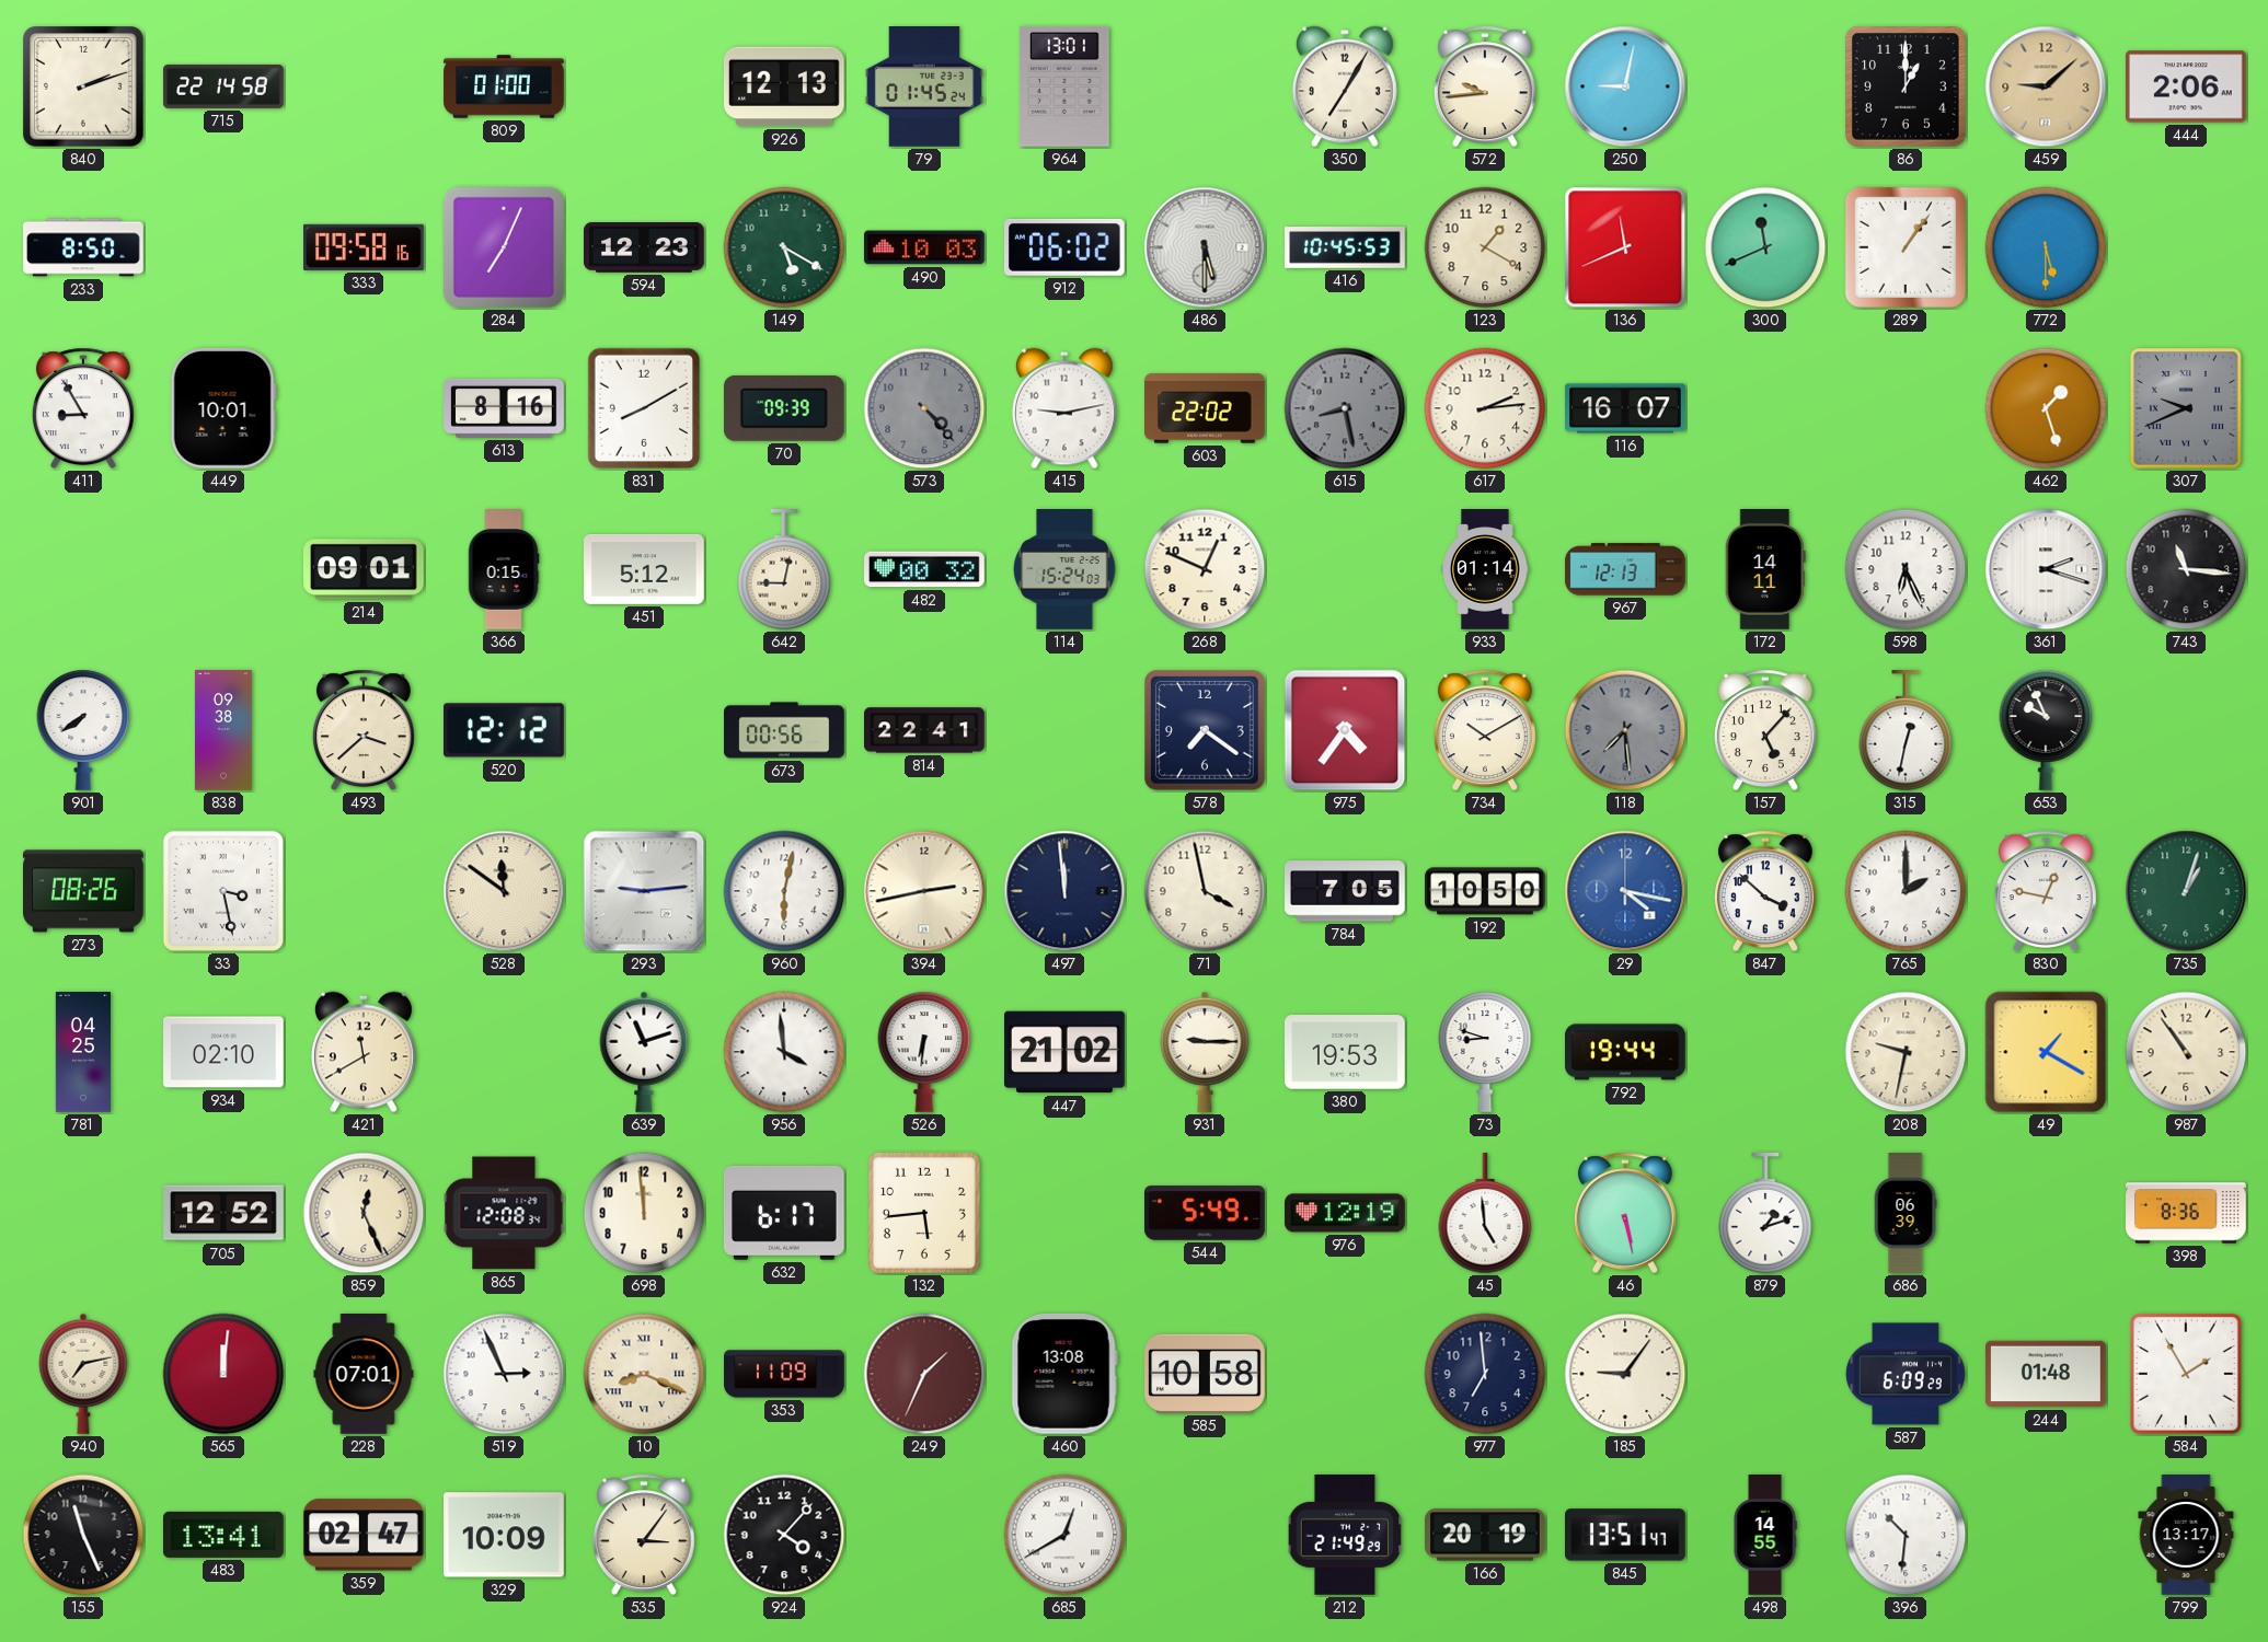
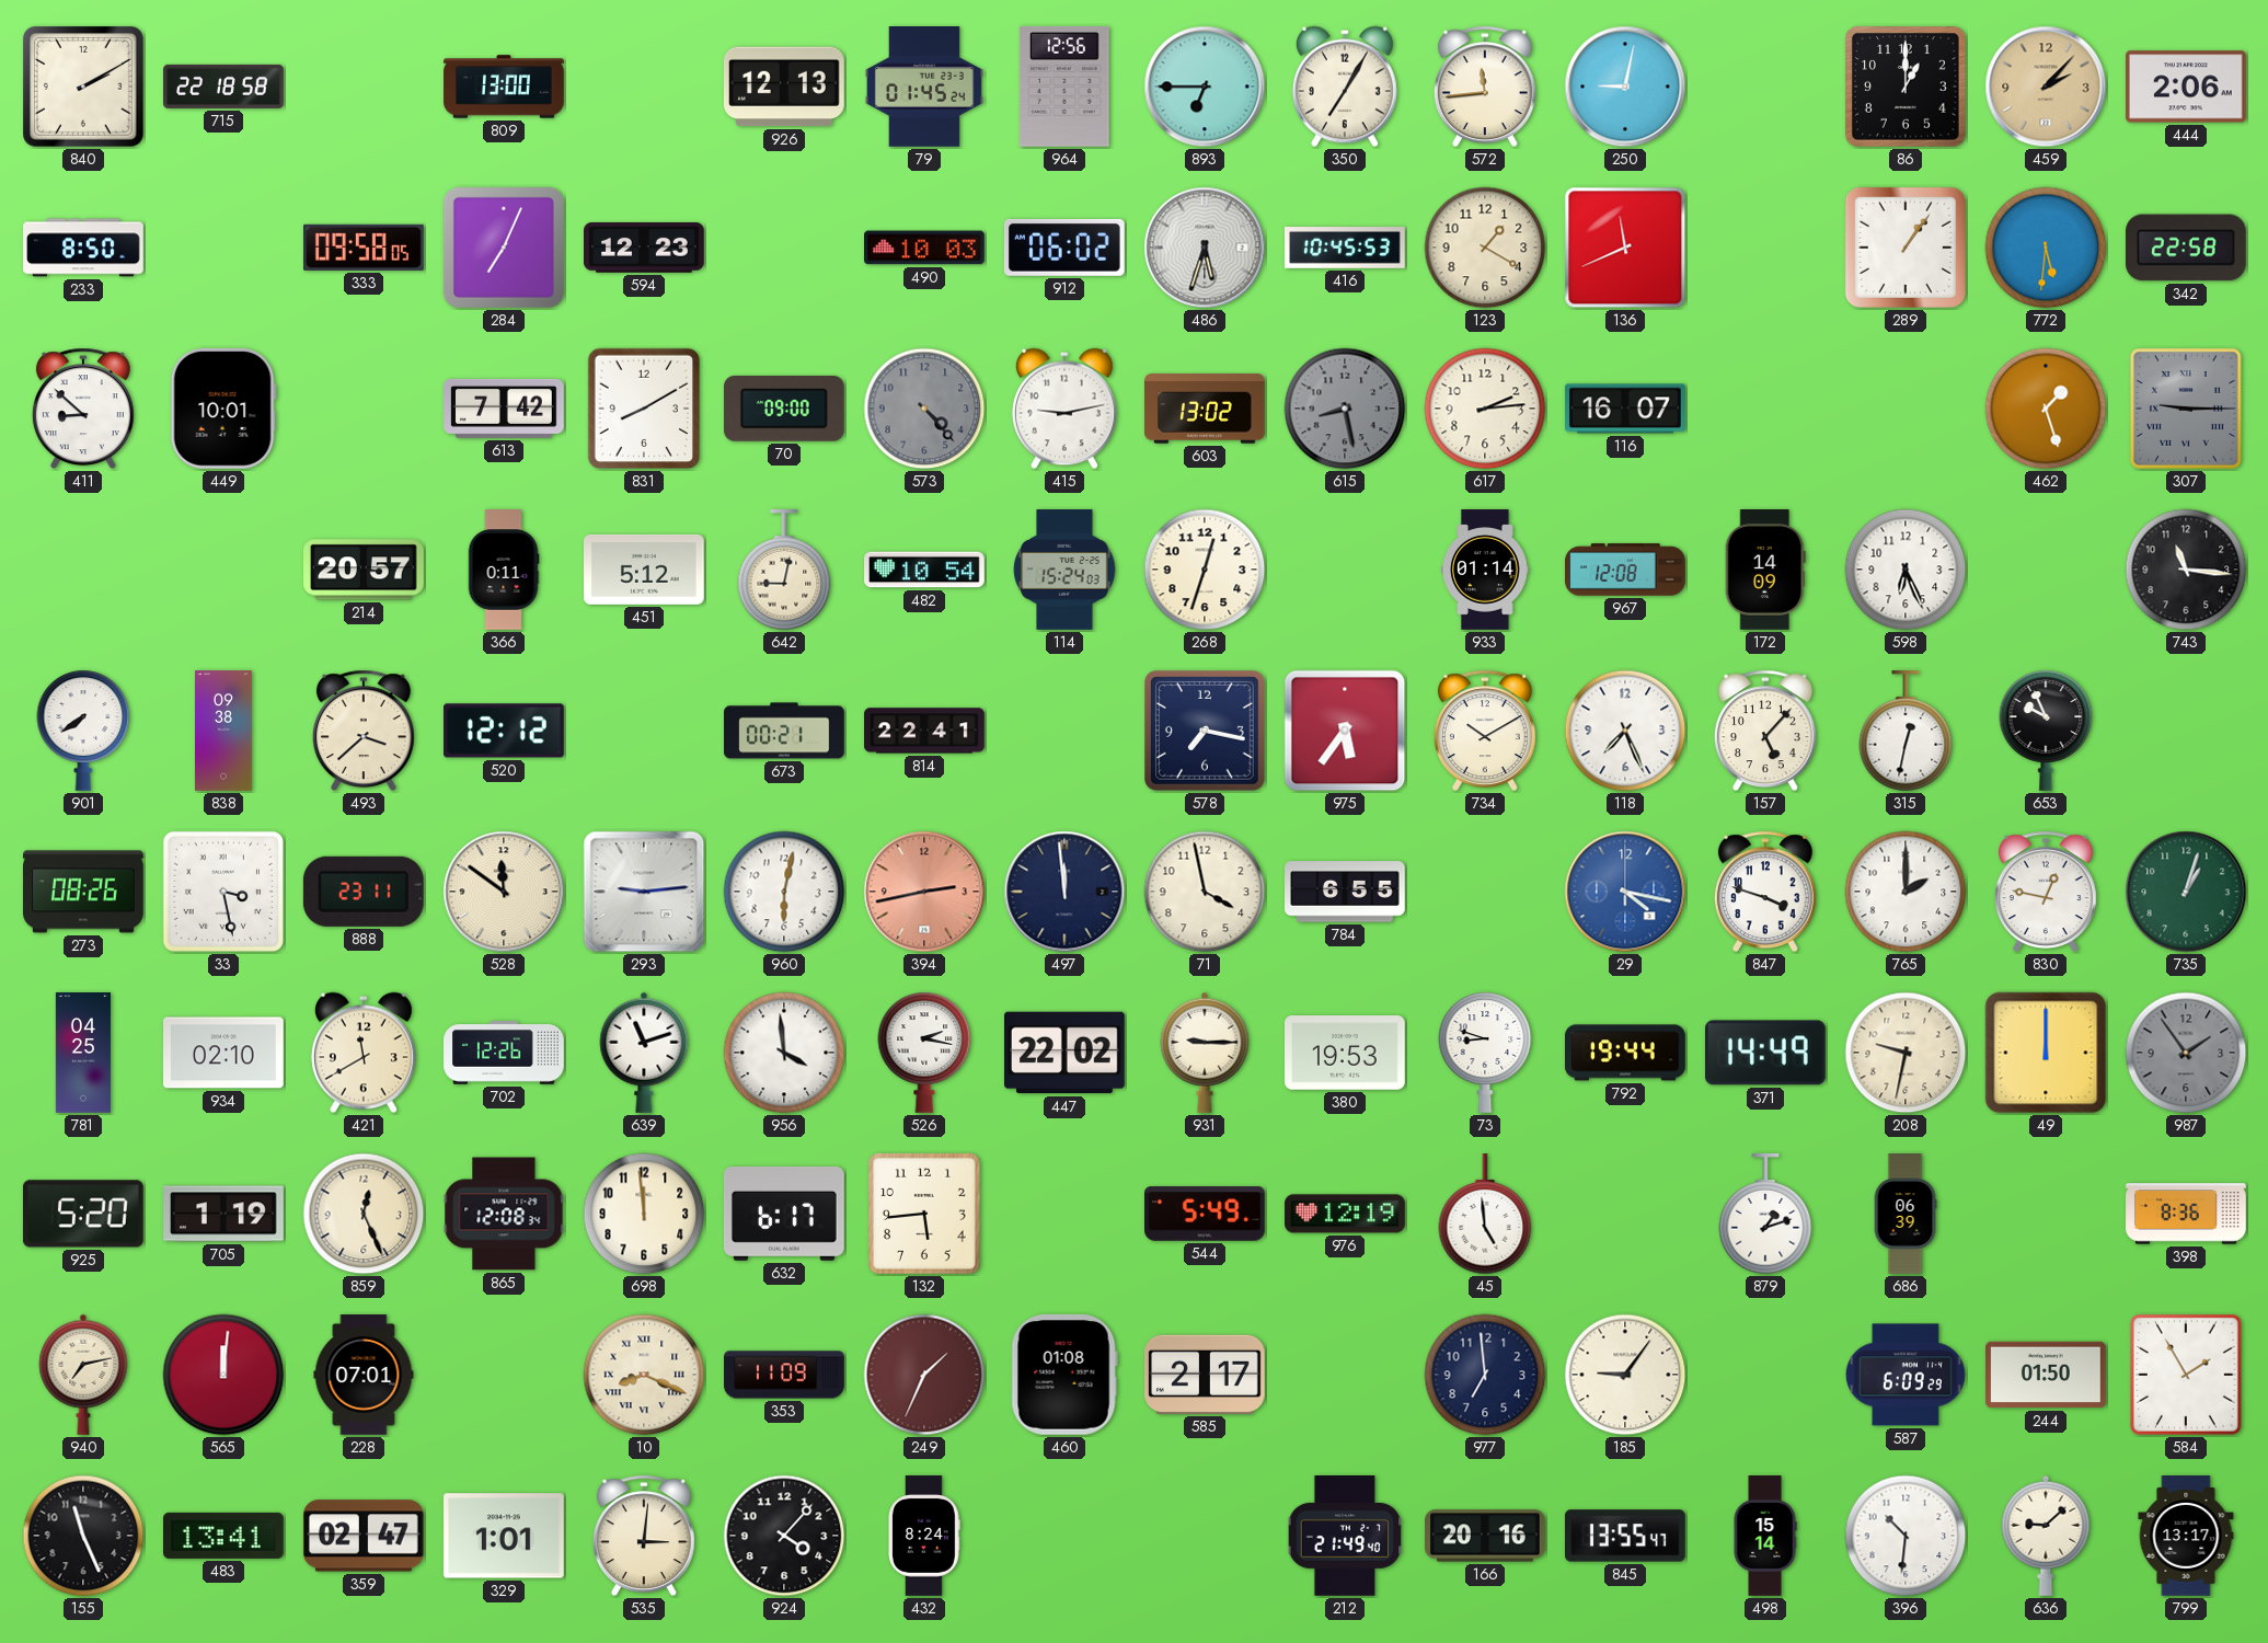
840: 2:12 -> 2:10
715: 22:14 -> 22:18
809: 01:00 -> 13:00
964: 13:01 -> 12:56
893: none -> 6:45
572: 9:44 -> 11:44
459: 9:08 -> 2:07
333: 09:58:16 -> 09:58:05
149: 5:20 -> none
486: 5:30 -> 5:33
300: 11:41 -> none
772: 5:30 -> 5:31
342: none -> 22:58
411: 8:55 -> 8:52
613: 8:16 -> 7:42
70: 09:39 -> 09:00
603: 22:02 -> 13:02
307: 9:41 -> 9:15
214: 09:01 -> 20:57
366: 0:15 -> 0:11
482: 00:32 -> 10:54
268: 12:49 -> 12:33
967: 12:13 -> 12:08
172: 14:11 -> 14:09
361: 2:18 -> none
673: 00:56 -> 00:21
578: 7:21 -> 7:17
975: 4:36 -> 5:36
118: 7:29 -> 7:26
118 dial: grey -> white
888: none -> 23:11
394 dial: cream -> salmon
784: 7:05 -> 6:55
192: 10:50 -> none
847: 3:52 -> 3:48
702: none -> 12:26
526: 6:31 -> 2:17
447: 21:02 -> 22:02
371: none -> 14:49
49: 1:20 -> 12:00
987: 10:54 -> 1:54
987 dial: cream -> grey
925: none -> 5:20
705: 12:52 -> 1:19
46: 5:28 -> none
519: 2:56 -> none
460: 13:08 -> 01:08
585: 10:58 -> 2:17
244: 01:48 -> 01:50
329: 10:09 -> 1:01
535: 3:06 -> 3:01
432: none -> 8:24
685: 12:40 -> none
212: 21:49:29 -> 21:49:40
166: 20:19 -> 20:16
845: 13:51 -> 13:55
498: 14:55 -> 15:14
636: none -> 9:08
